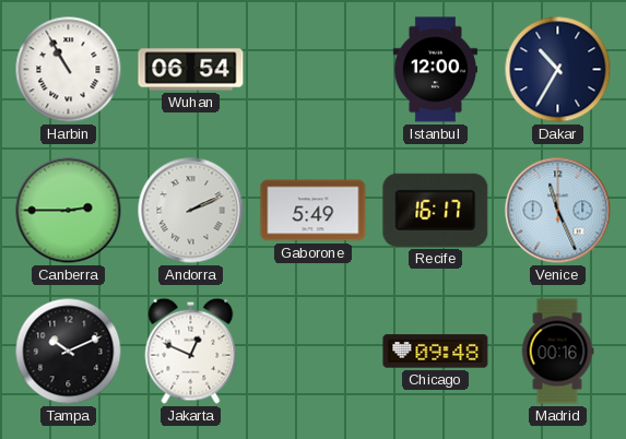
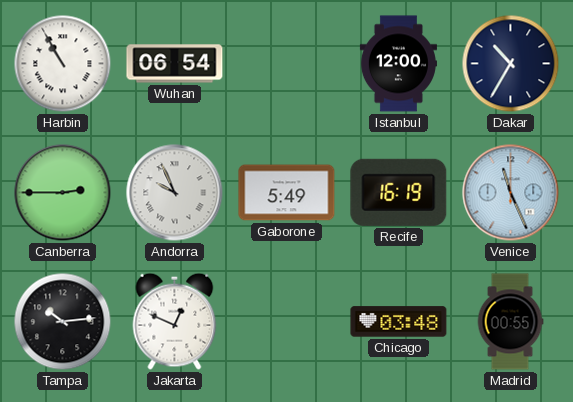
Andorra: 2:11 -> 9:56
Recife: 16:17 -> 16:19
Tampa: 10:11 -> 10:14
Chicago: 09:48 -> 03:48
Madrid: 00:16 -> 00:55
